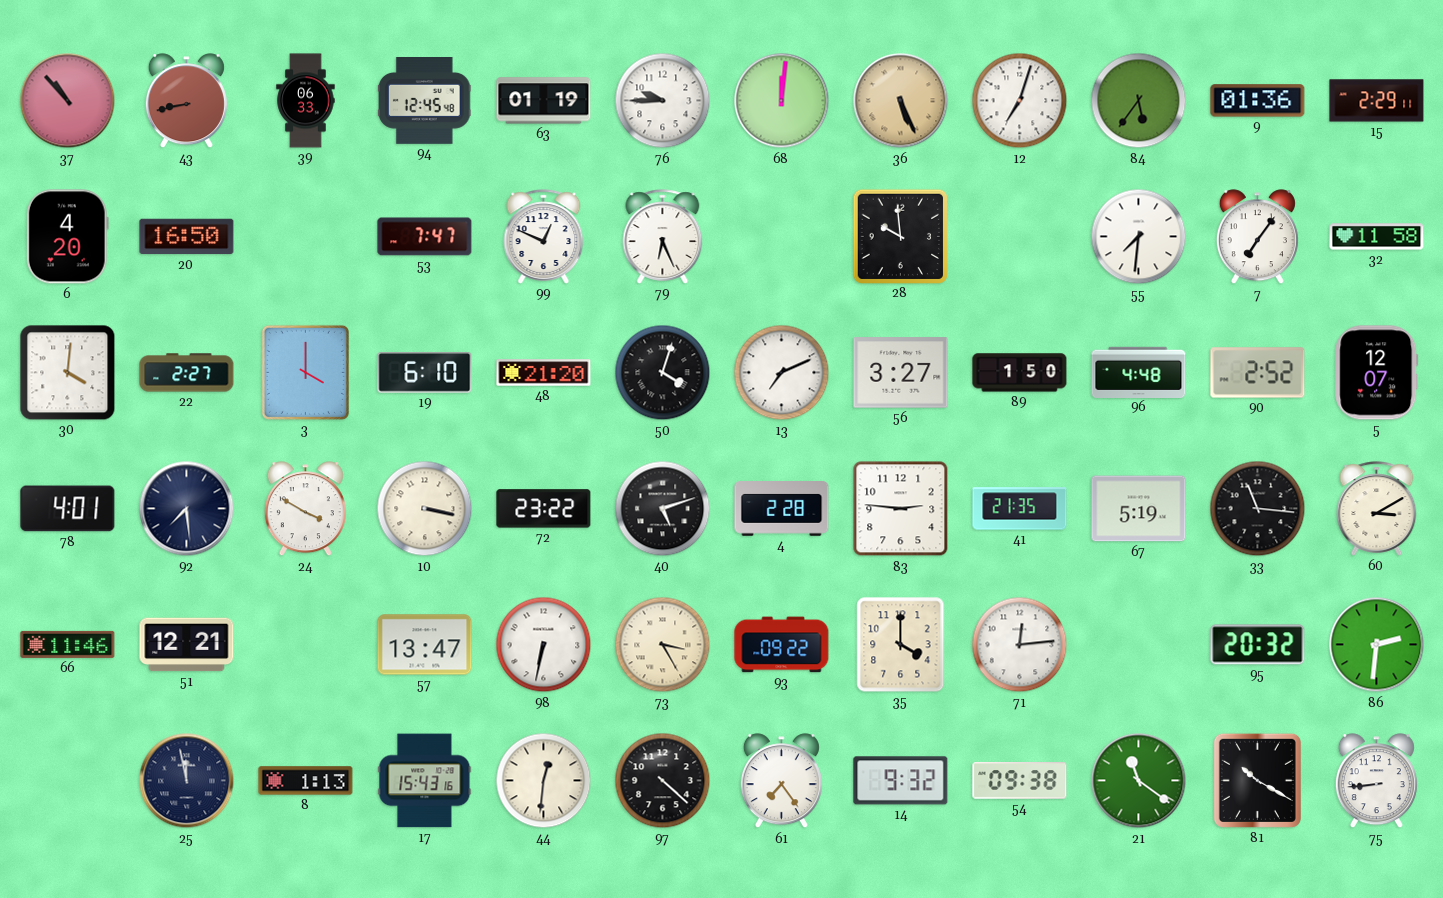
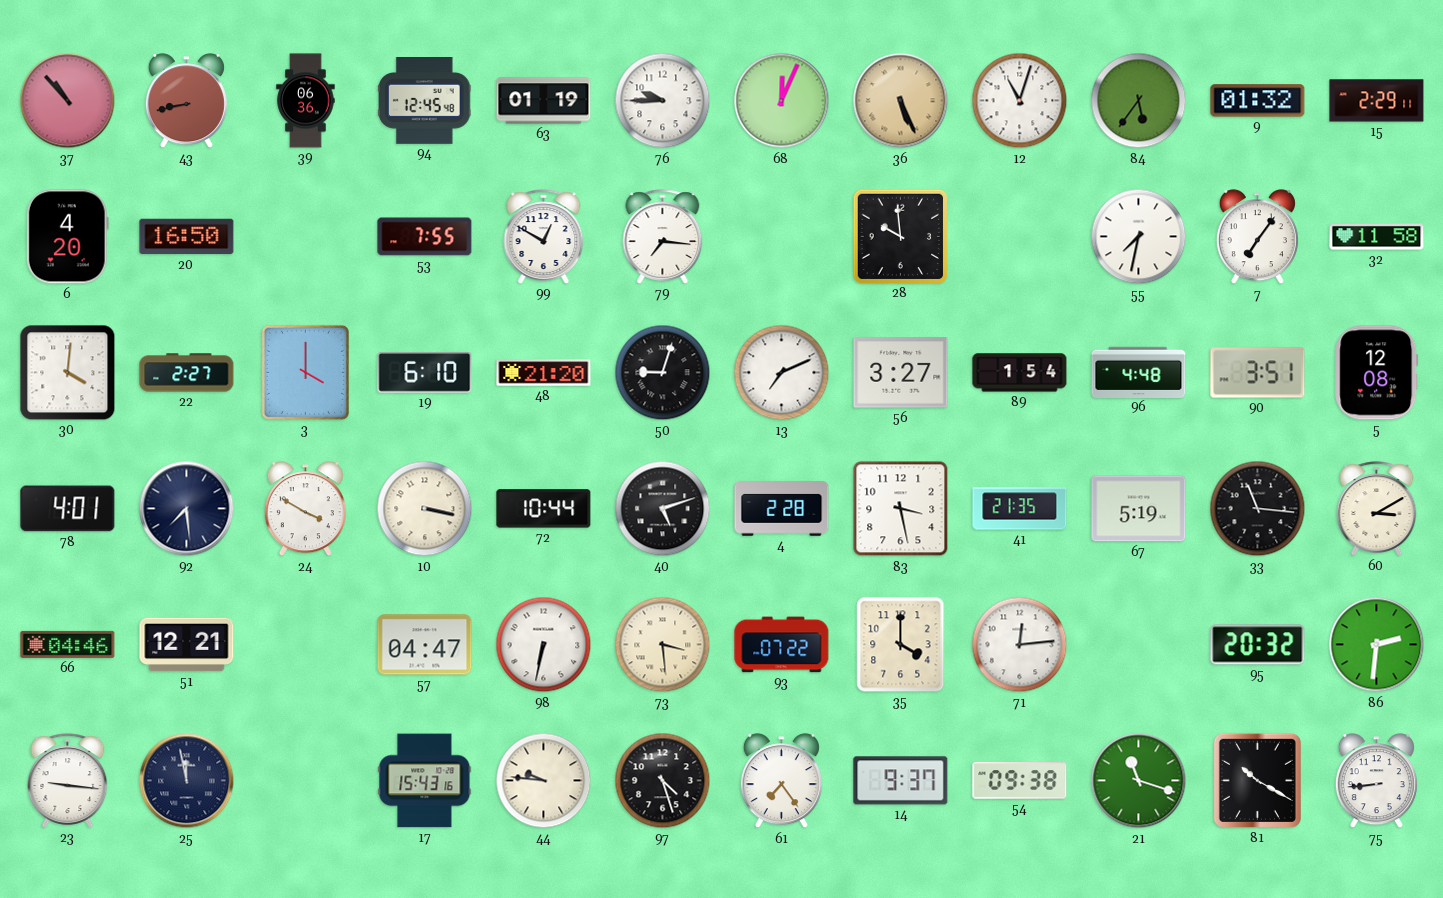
39: 06:33 -> 06:36
68: 12:01 -> 12:04
12: 7:03 -> 11:03
9: 01:36 -> 01:32
53: 7:47 -> 7:55
99: 12:49 -> 12:50
79: 6:26 -> 7:16
55: 7:31 -> 7:32
50: 4:03 -> 9:03
89: 1:50 -> 1:54
90: 2:52 -> 3:51
5: 12:07 -> 12:08
72: 23:22 -> 10:44
83: 2:46 -> 3:28
66: 11:46 -> 04:46
57: 13:47 -> 04:47
73: 3:25 -> 3:29
93: 09:22 -> 07:22
23: none -> 9:16
8: 1:13 -> none
44: 12:31 -> 9:46
97: 4:22 -> 4:27
14: 9:32 -> 9:37
21: 11:21 -> 11:18
